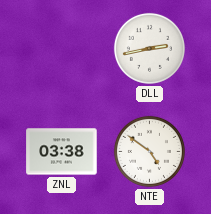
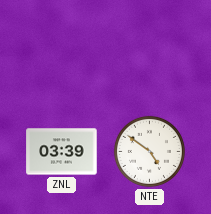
DLL: 2:43 -> none
ZNL: 03:38 -> 03:39
